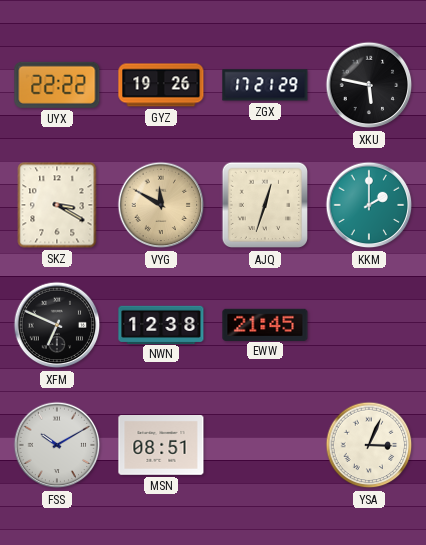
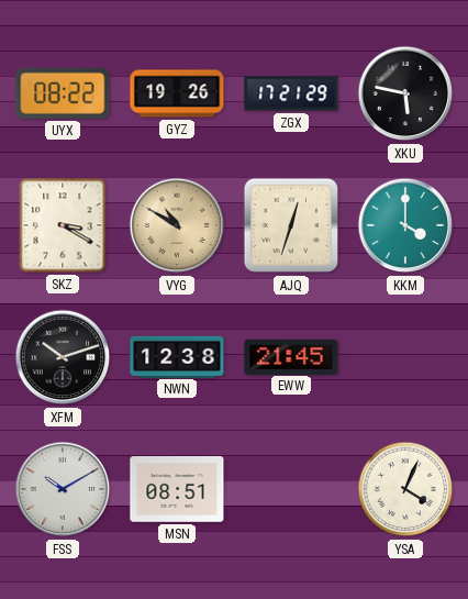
UYX: 22:22 -> 08:22
VYG: 11:50 -> 10:50
KKM: 2:00 -> 4:00
XFM: 6:49 -> 10:12
YSA: 3:04 -> 4:04
